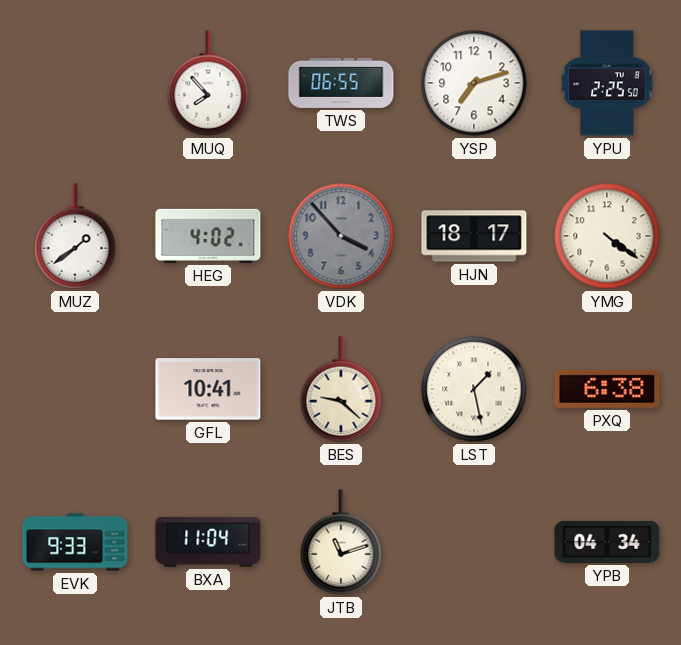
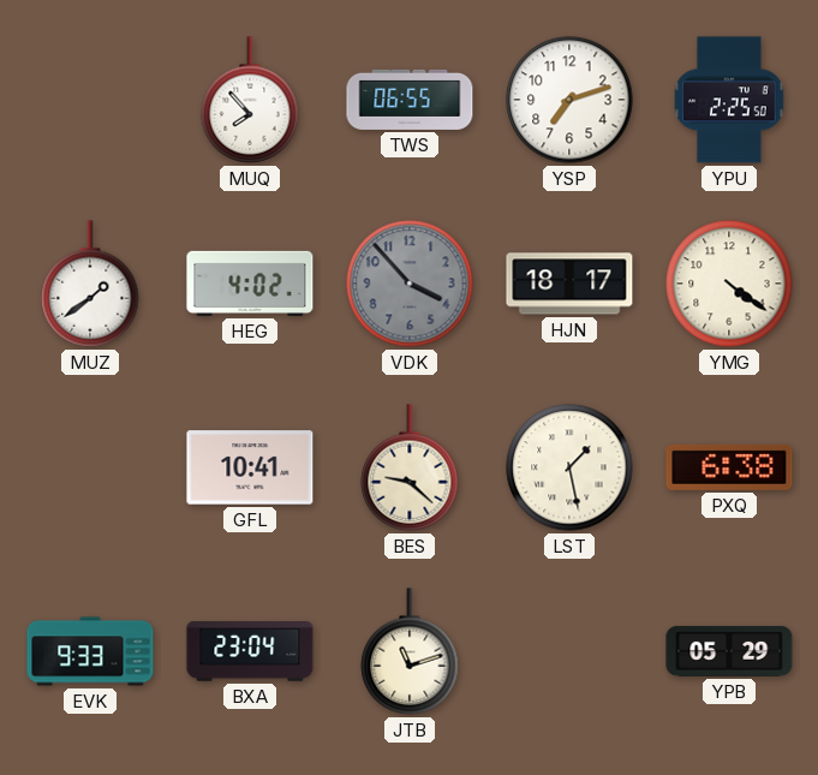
BXA: 11:04 -> 23:04
YPB: 04:34 -> 05:29
